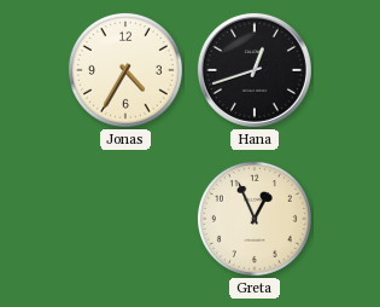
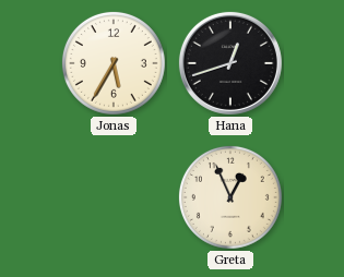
Jonas: 4:35 -> 5:35
